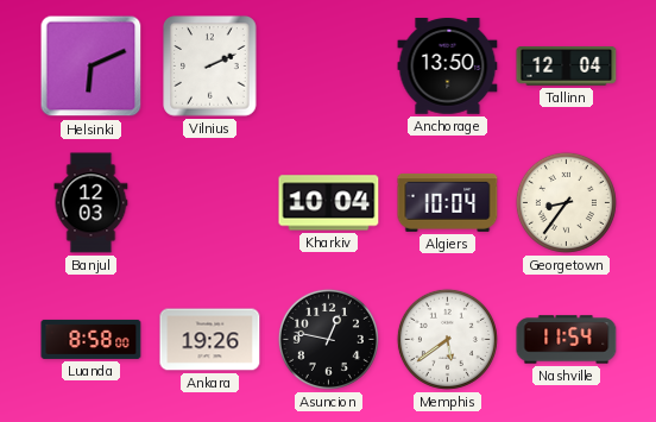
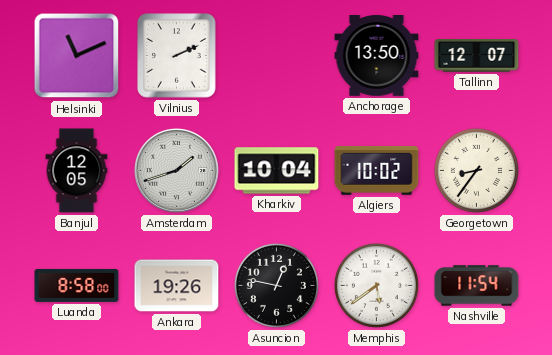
Helsinki: 6:11 -> 11:11
Tallinn: 12:04 -> 12:07
Banjul: 12:03 -> 12:05
Amsterdam: none -> 1:42
Algiers: 10:04 -> 10:02
